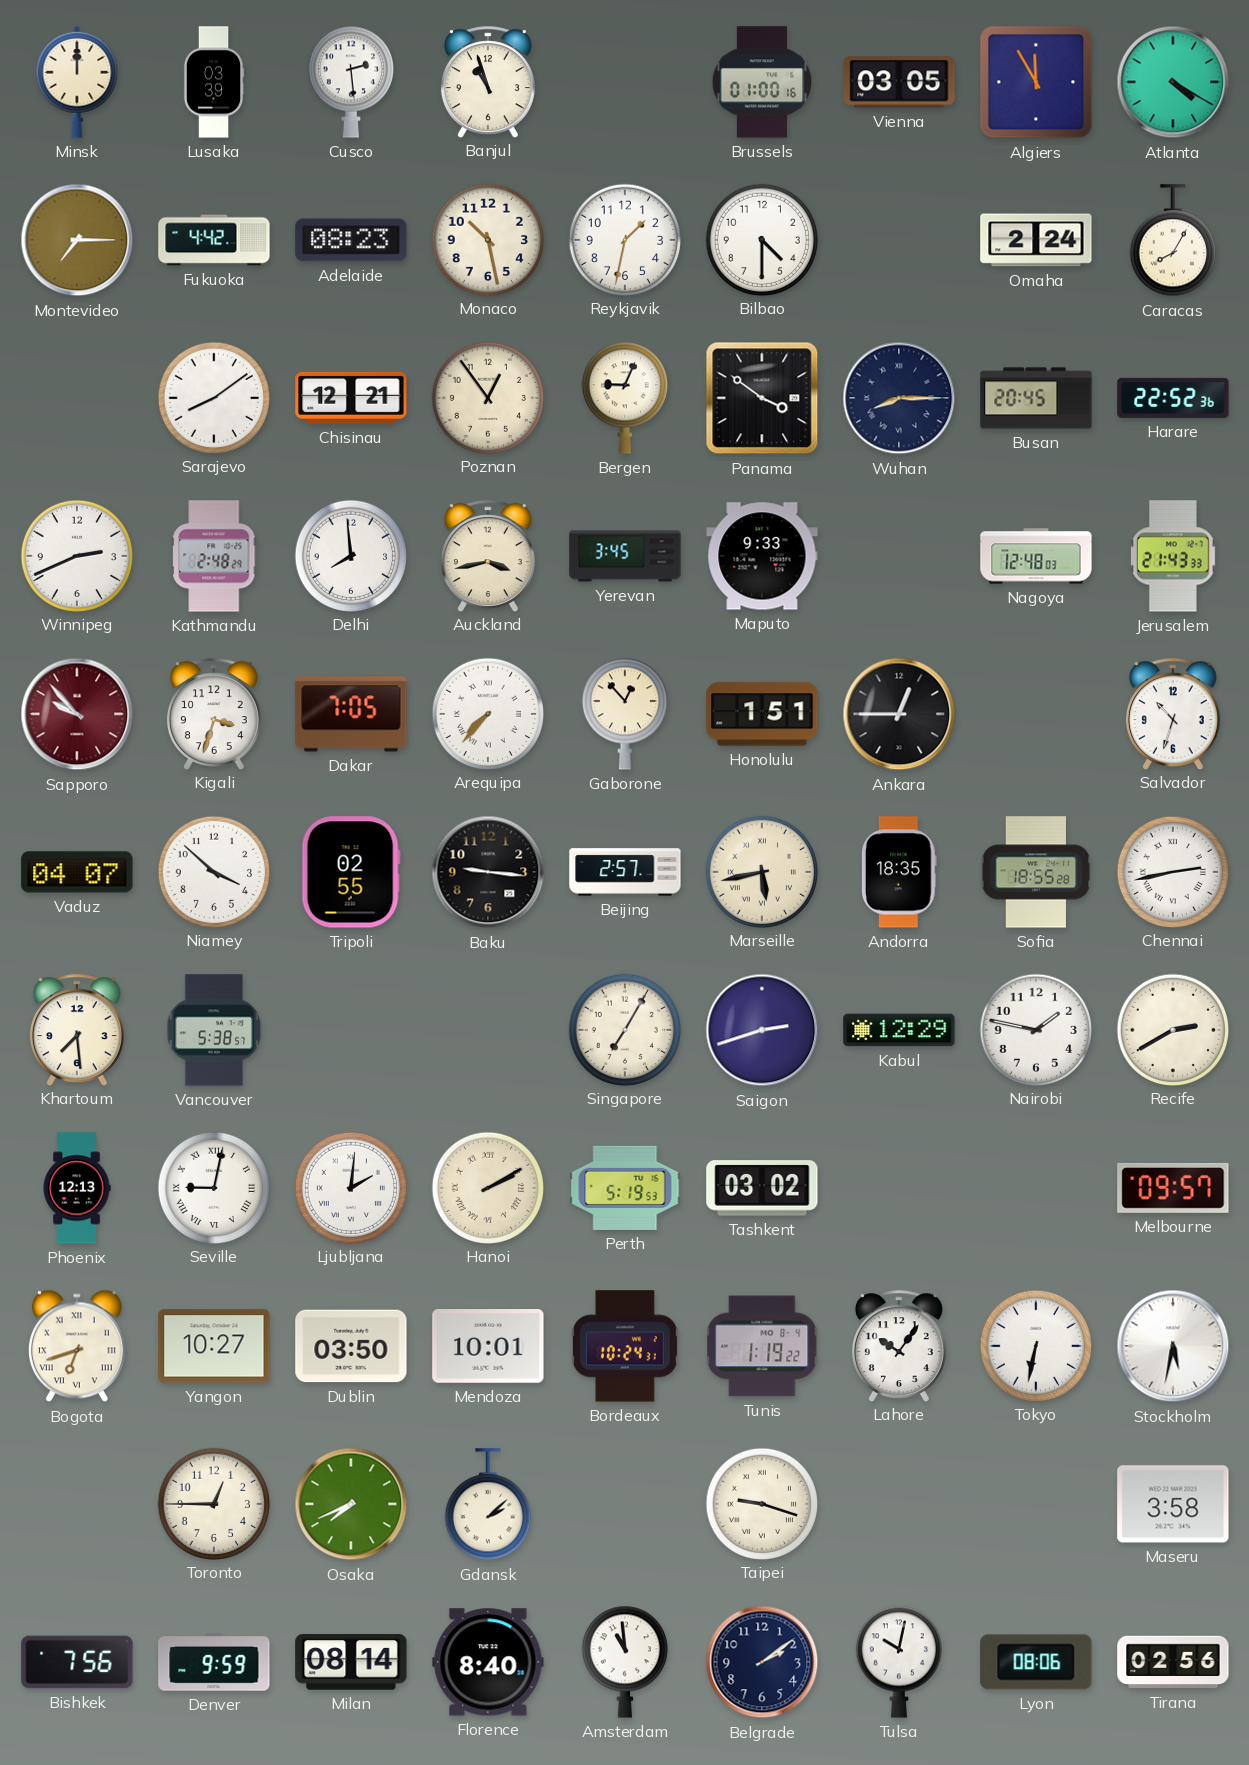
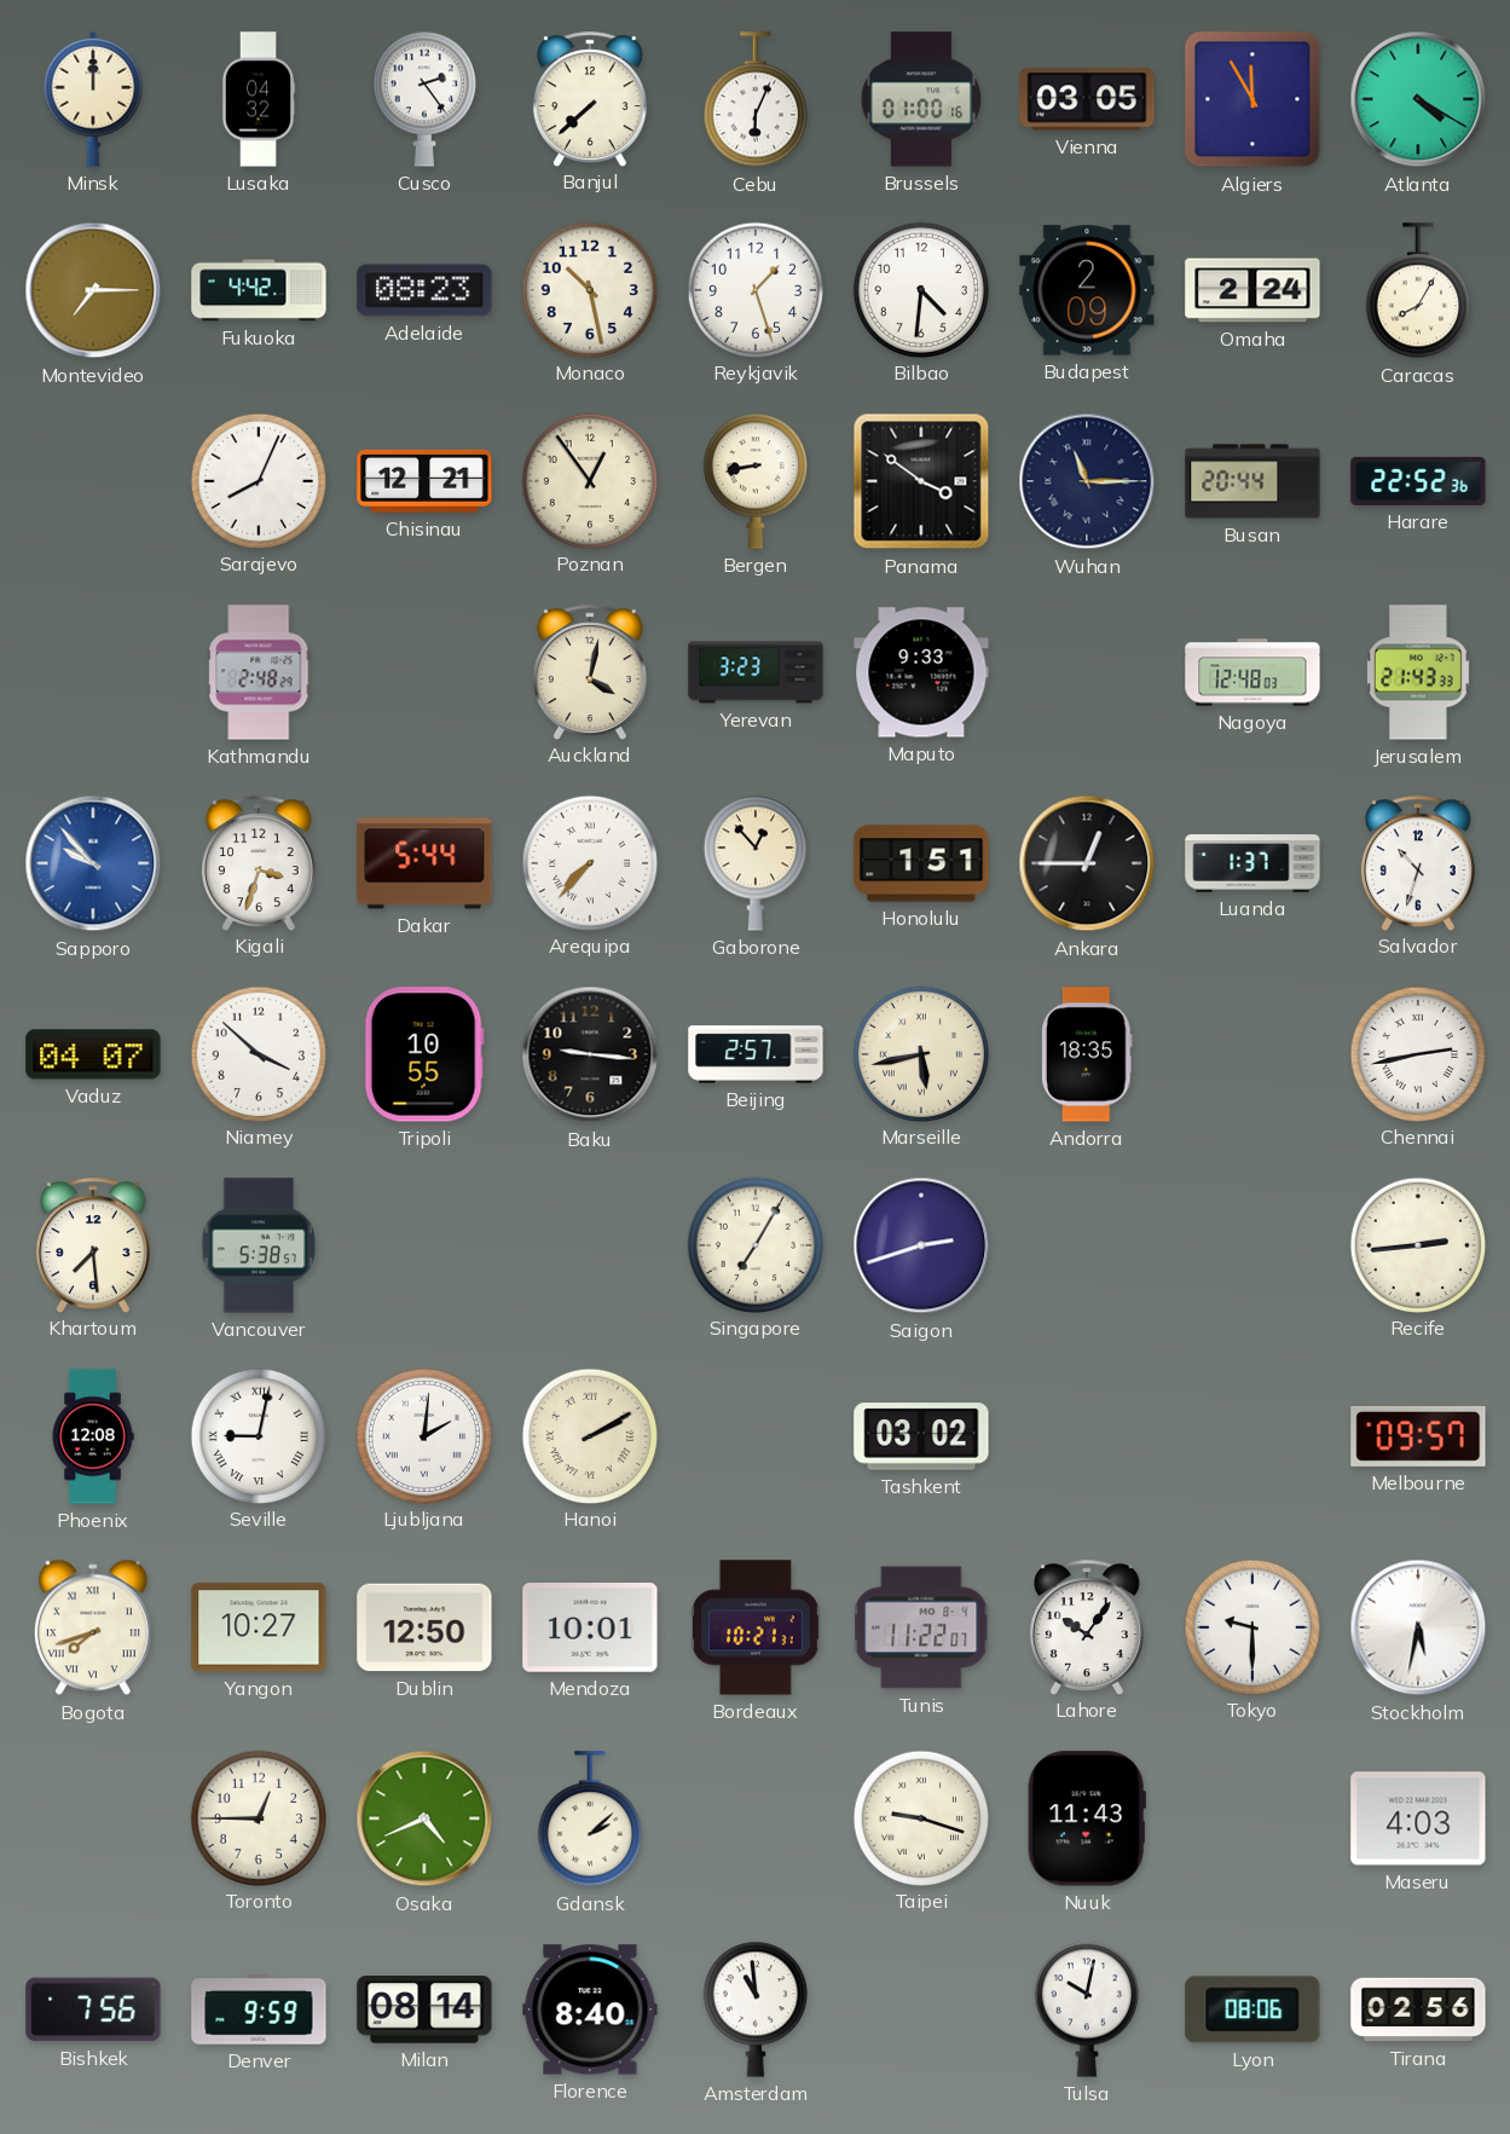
Lusaka: 03:39 -> 04:32
Cusco: 2:29 -> 2:24
Banjul: 10:57 -> 7:38
Cebu: none -> 6:04
Reykjavik: 1:32 -> 1:27
Bilbao: 4:30 -> 4:31
Budapest: none -> 2:09
Sarajevo: 8:09 -> 8:04
Bergen: 9:04 -> 8:43
Wuhan: 8:15 -> 11:15
Busan: 20:45 -> 20:44
Winnipeg: 2:41 -> none
Delhi: 7:59 -> none
Auckland: 3:43 -> 4:02
Yerevan: 3:45 -> 3:23
Sapporo dial: burgundy -> blue
Dakar: 7:05 -> 5:44
Luanda: none -> 1:37
Tripoli: 02:55 -> 10:55
Sofia: 18:55 -> none
Kabul: 12:29 -> none
Nairobi: 1:47 -> none
Recife: 2:40 -> 2:44
Phoenix: 12:13 -> 12:08
Perth: 5:19 -> none
Bogota: 6:42 -> 7:42
Dublin: 03:50 -> 12:50
Bordeaux: 10:24 -> 10:21
Tunis: 1:19 -> 11:22
Tokyo: 6:32 -> 9:30
Osaka: 7:41 -> 4:41
Nuuk: none -> 11:43
Maseru: 3:58 -> 4:03
Belgrade: 2:09 -> none
